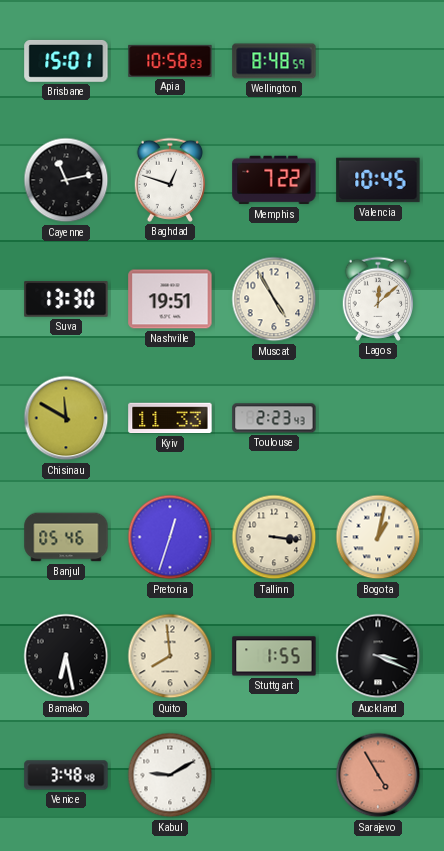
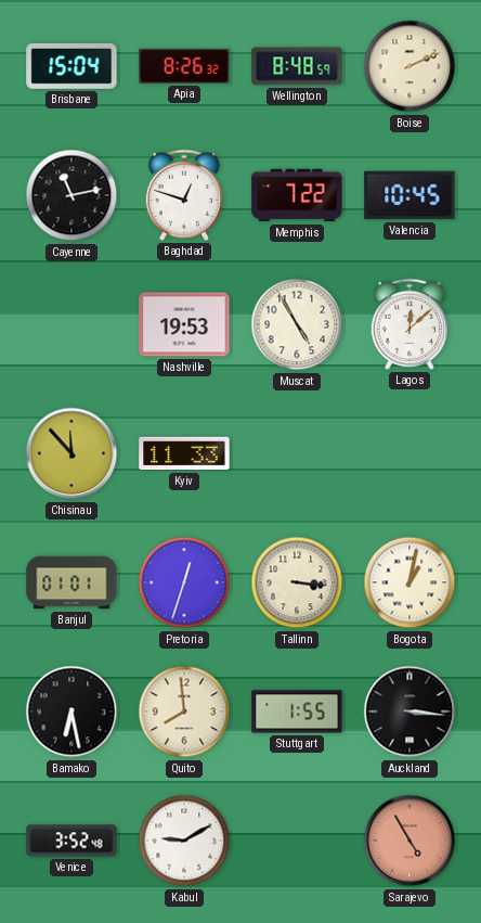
Brisbane: 15:01 -> 15:04
Apia: 10:58 -> 8:26
Boise: none -> 2:11
Suva: 13:30 -> none
Nashville: 19:51 -> 19:53
Chisinau: 11:50 -> 11:53
Toulouse: 2:23 -> none
Banjul: 05:46 -> 01:01
Auckland: 3:19 -> 3:16
Venice: 3:48 -> 3:52
